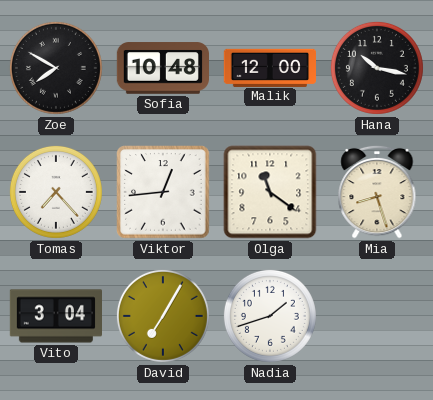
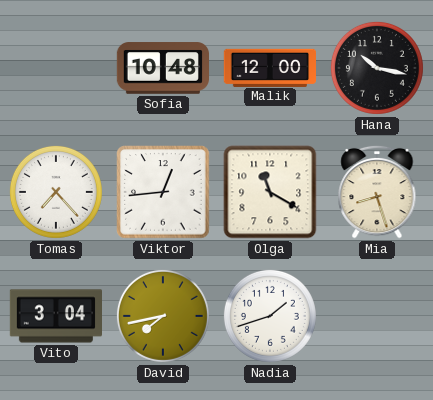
Zoe: 7:50 -> none
Olga: 11:21 -> 11:20
David: 7:05 -> 7:43
